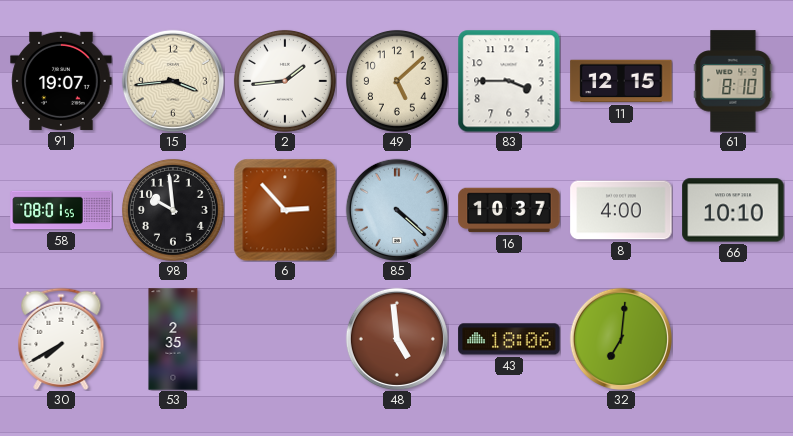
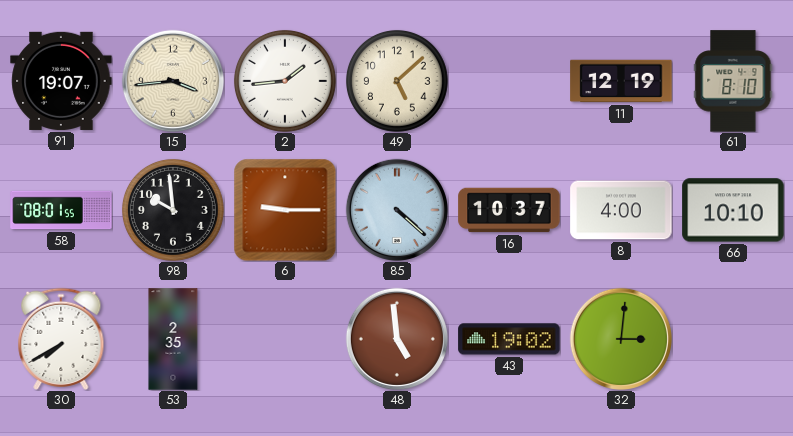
83: 3:45 -> none
11: 12:15 -> 12:19
6: 2:53 -> 9:15
43: 18:06 -> 19:02
32: 7:01 -> 3:01
